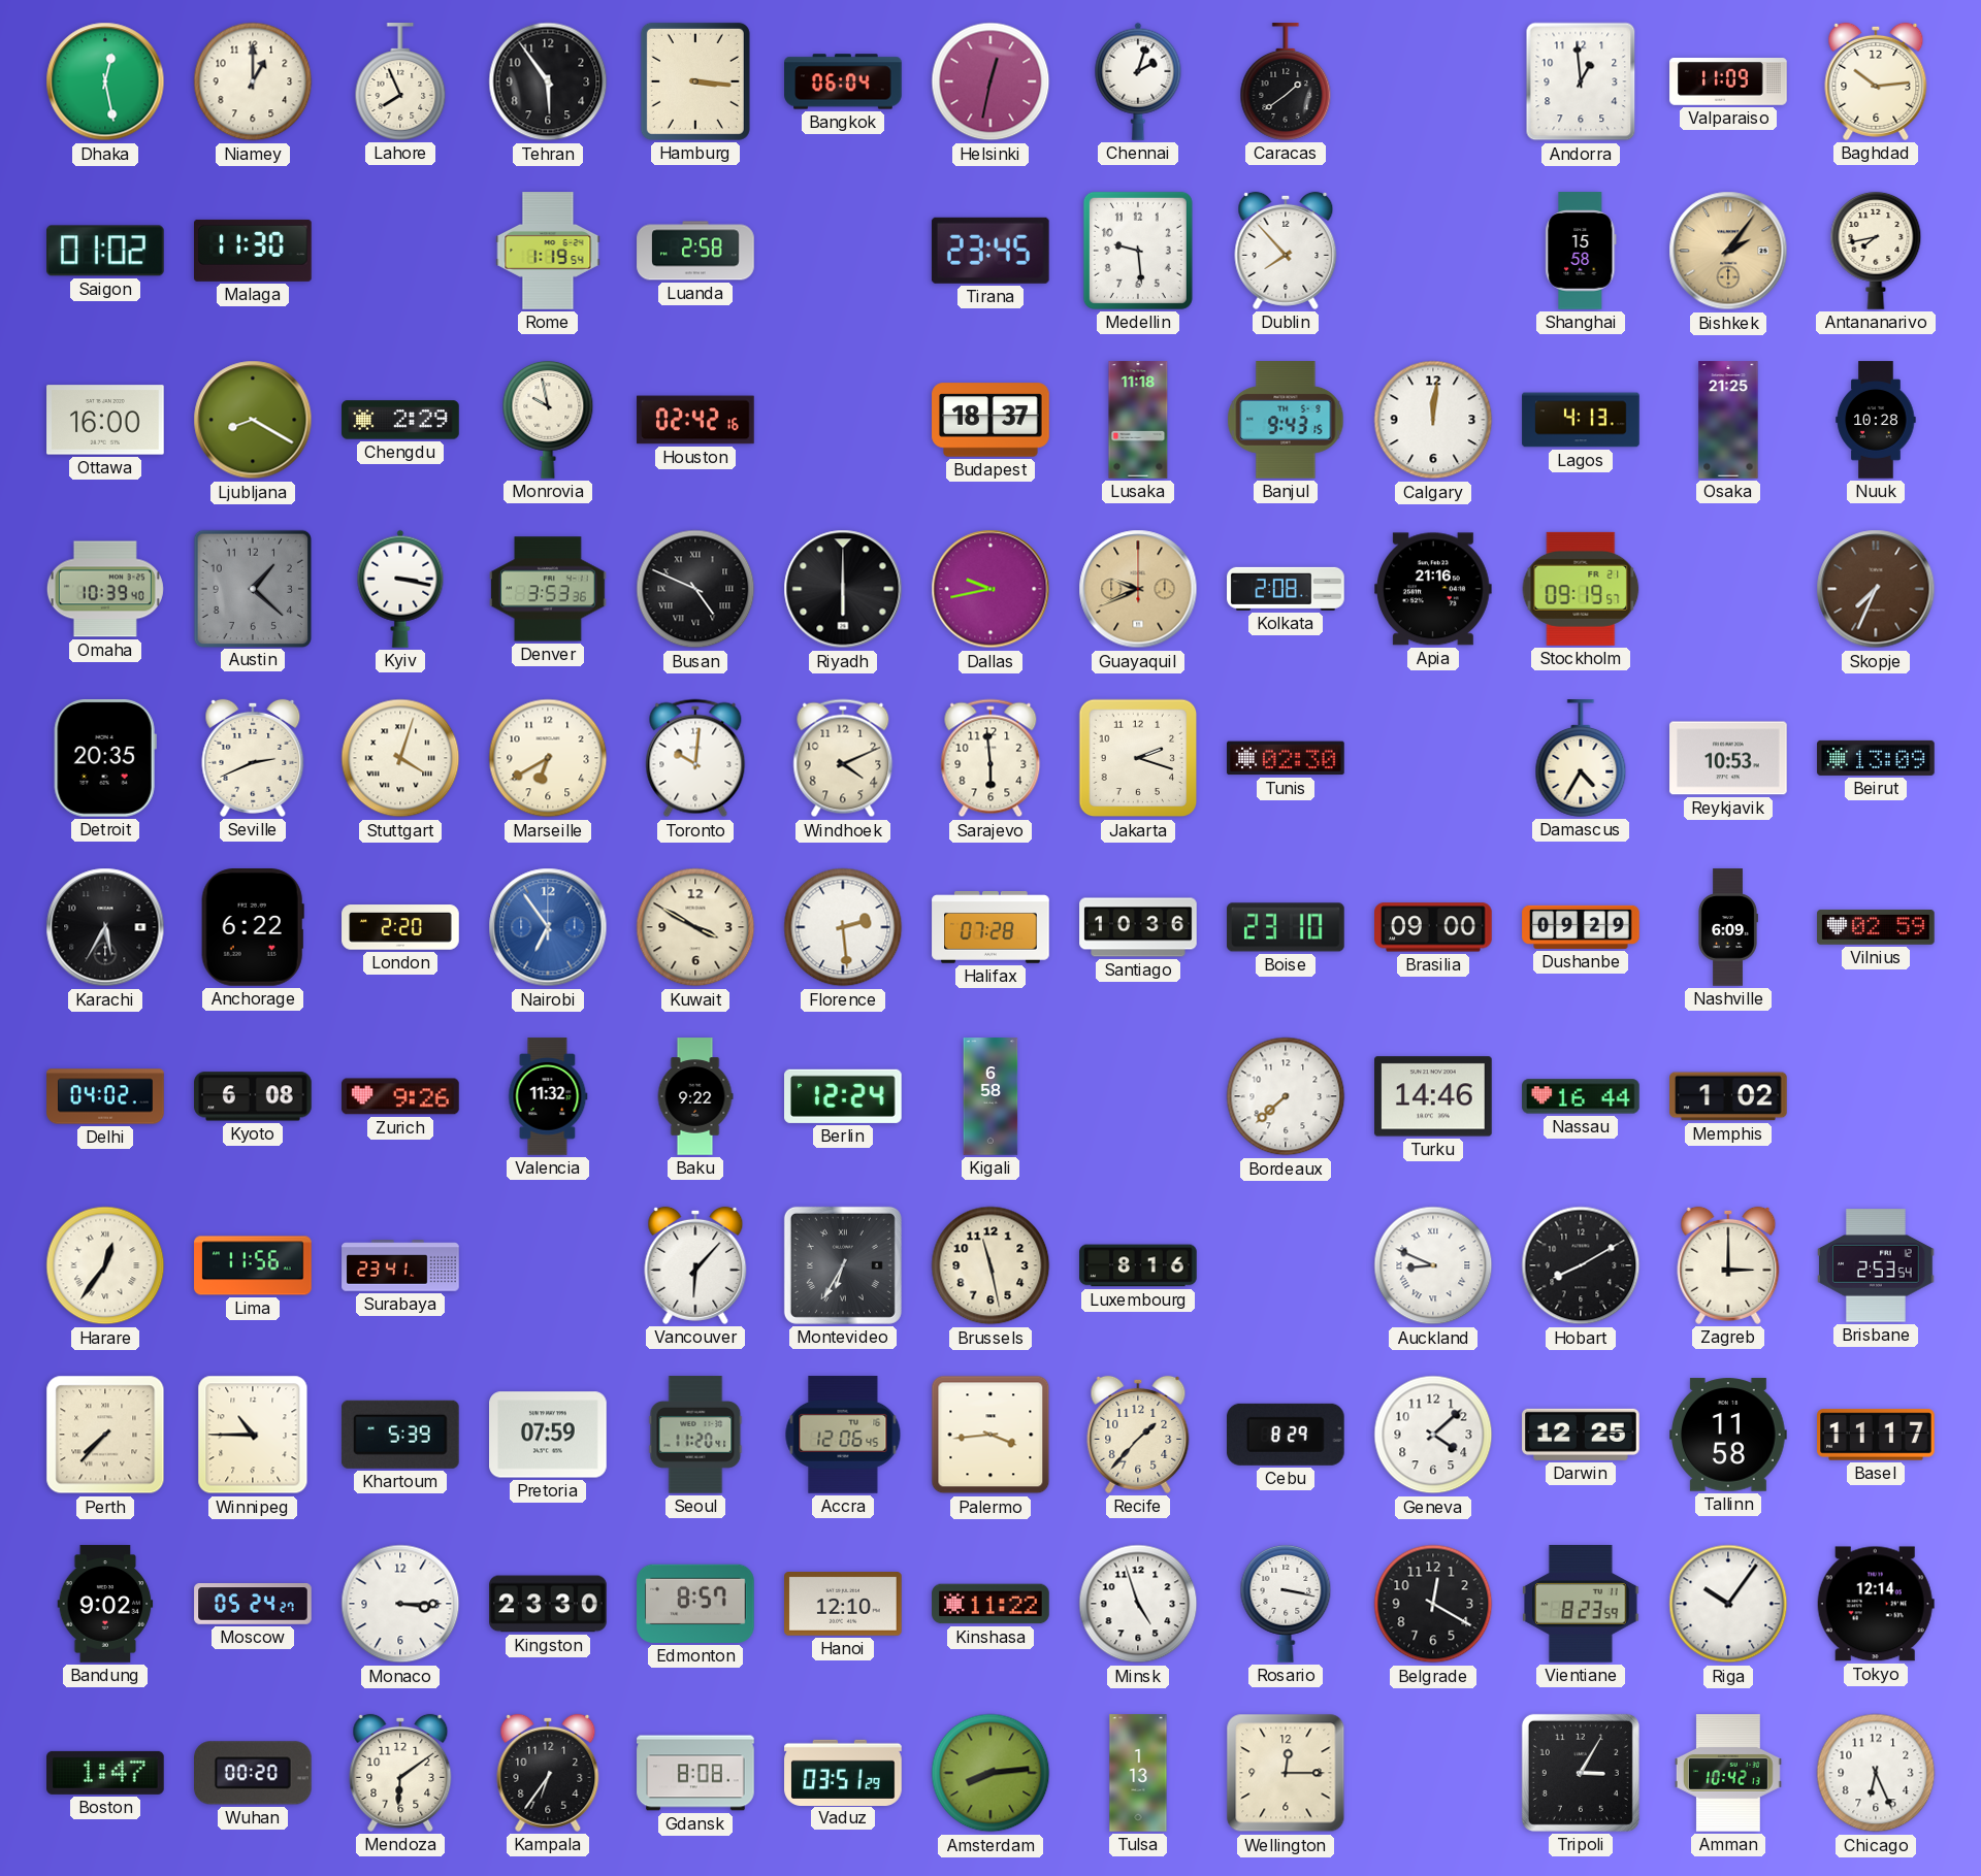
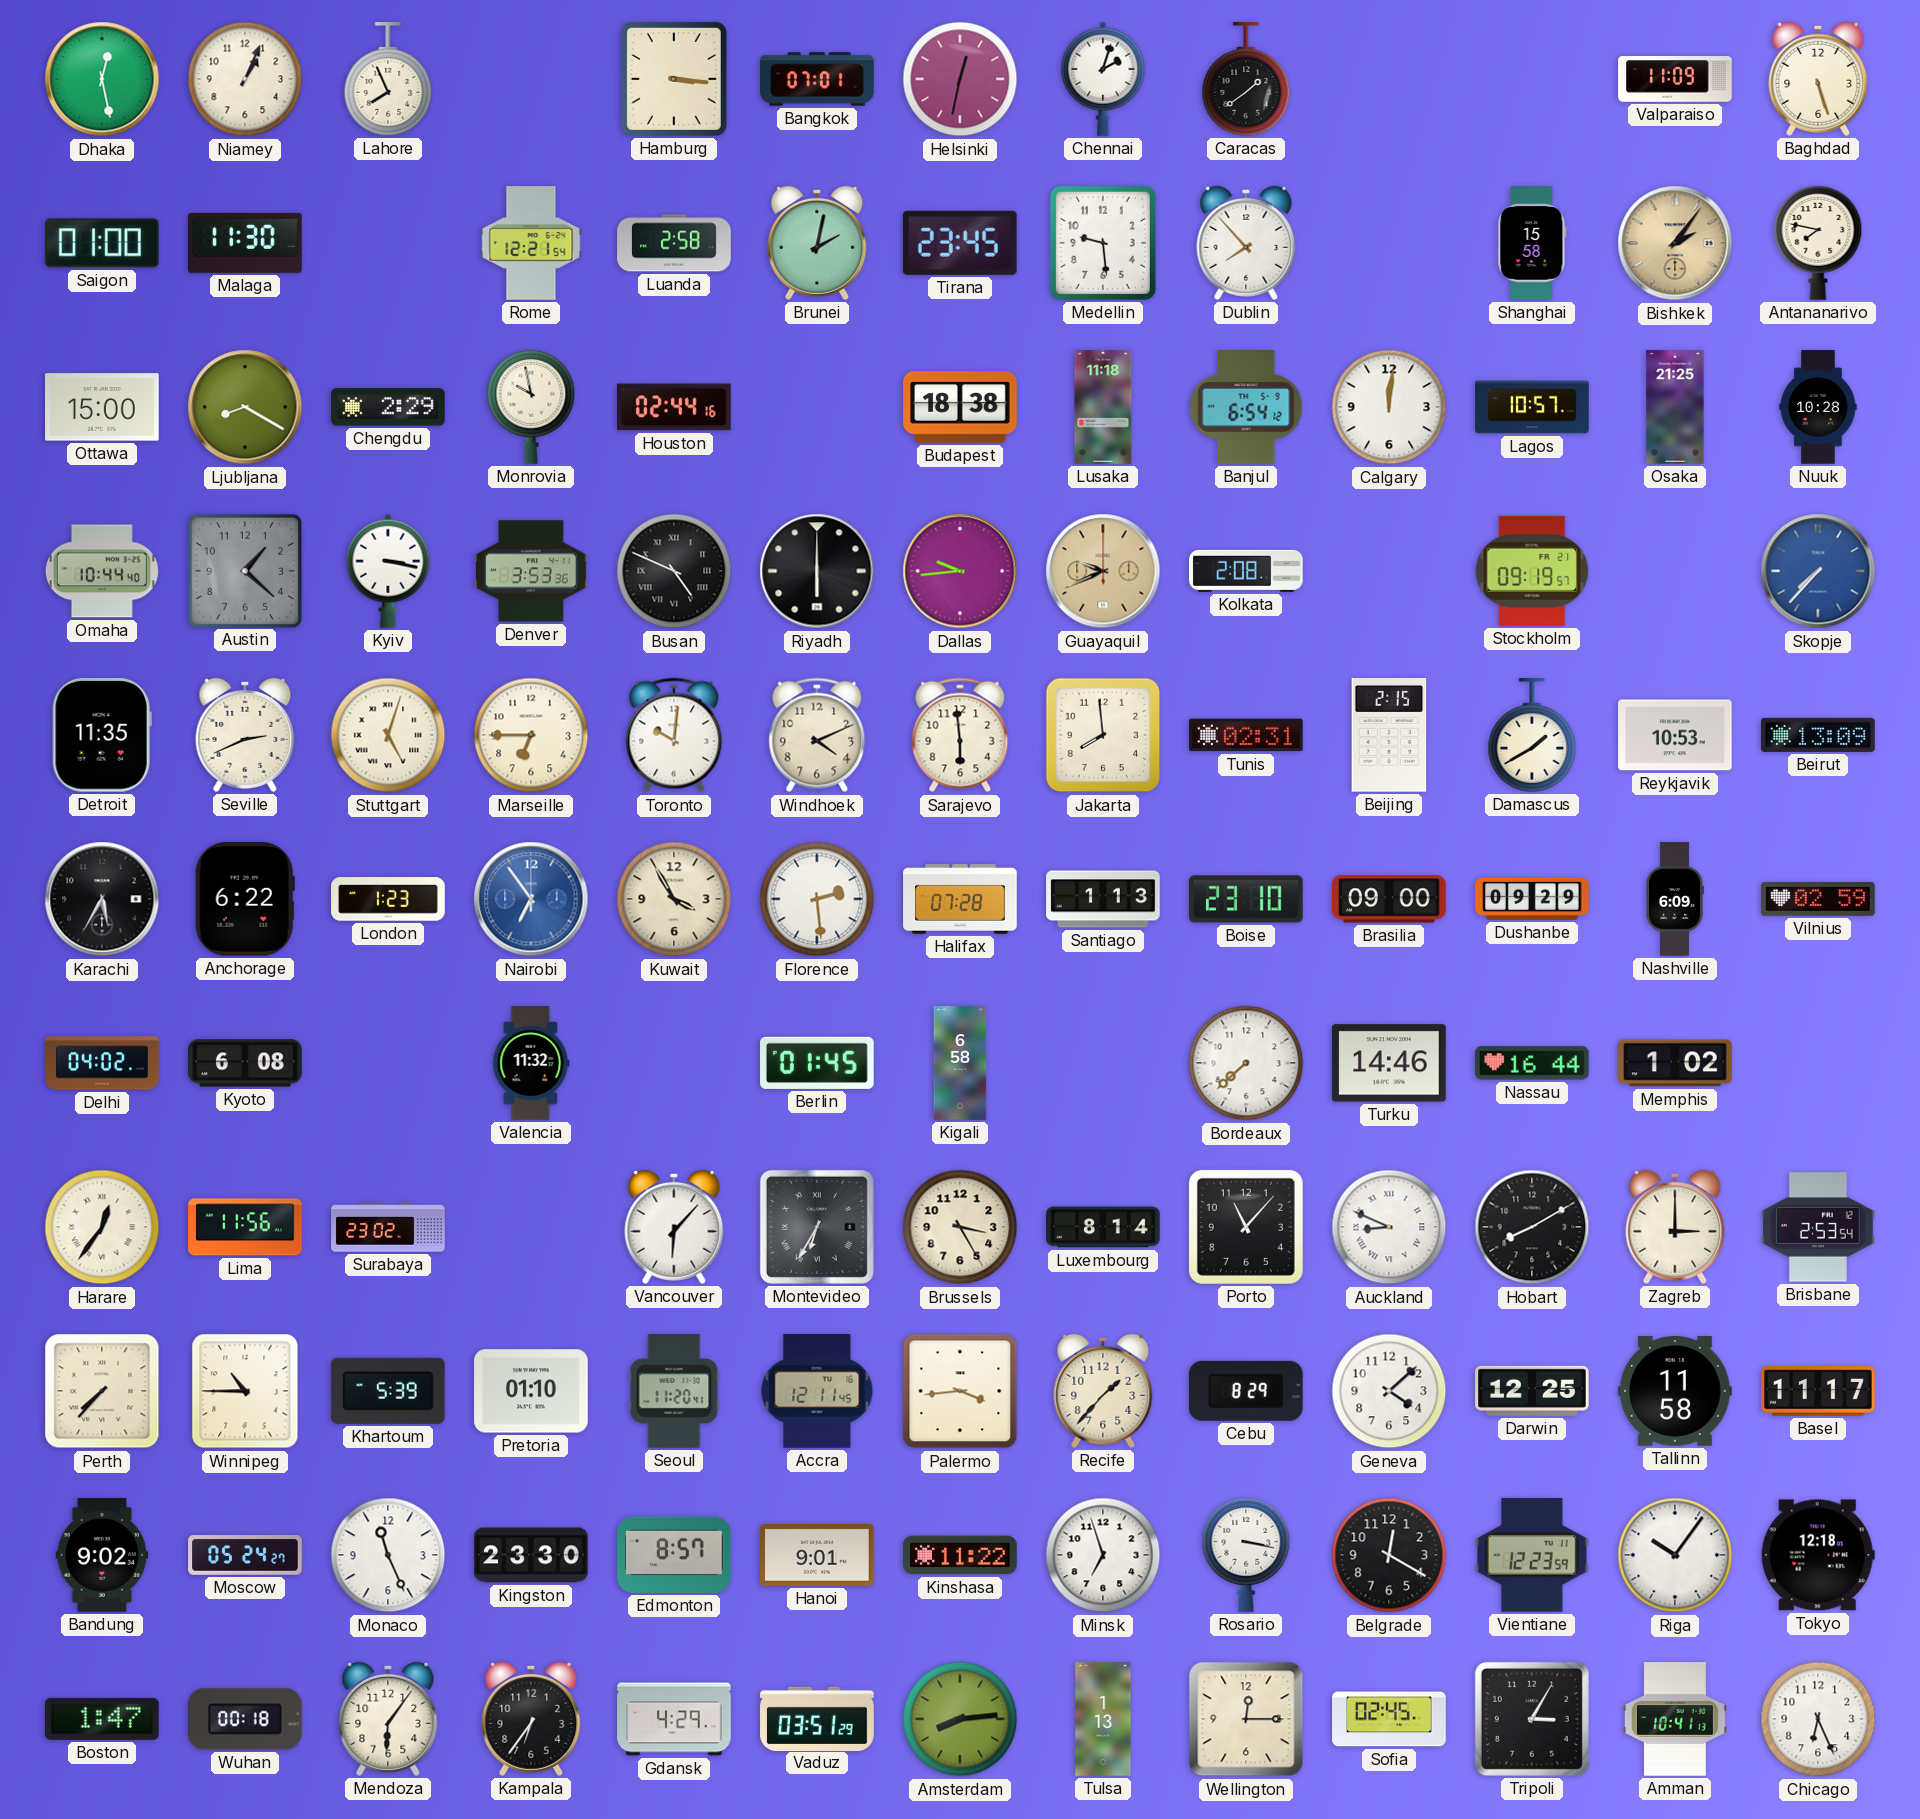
Niamey: 1:00 -> 1:04
Tehran: 5:54 -> none
Bangkok: 06:04 -> 07:01
Andorra: 12:59 -> none
Baghdad: 10:14 -> 5:27
Saigon: 01:02 -> 01:00
Rome: 1:19 -> 12:21
Brunei: none -> 2:02
Antananarivo: 7:43 -> 7:47
Ottawa: 16:00 -> 15:00
Houston: 02:42 -> 02:44
Budapest: 18:37 -> 18:38
Banjul: 9:43 -> 6:54
Lagos: 4:13 -> 10:57
Omaha: 10:39 -> 10:44
Dallas: 9:43 -> 9:44
Apia: 21:16 -> none
Skopje: 7:34 -> 7:37
Skopje dial: brown -> blue
Detroit: 20:35 -> 11:35
Stuttgart: 4:03 -> 5:03
Marseille: 6:40 -> 6:45
Jakarta: 2:18 -> 7:59
Tunis: 02:30 -> 02:31
Beijing: none -> 2:15
Damascus: 4:35 -> 1:40
London: 2:20 -> 1:23
Kuwait: 3:50 -> 3:55
Santiago: 10:36 -> 1:13
Zurich: 9:26 -> none
Baku: 9:22 -> none
Berlin: 12:24 -> 01:45
Surabaya: 23:41 -> 23:02
Brussels: 11:28 -> 3:25
Luxembourg: 8:16 -> 8:14
Porto: none -> 11:07
Pretoria: 07:59 -> 01:10
Accra: 12:06 -> 12:11
Monaco: 3:15 -> 11:26
Hanoi: 12:10 -> 9:01
Minsk: 4:57 -> 6:57
Vientiane: 8:23 -> 12:23
Tokyo: 12:14 -> 12:18
Wuhan: 00:20 -> 00:18
Mendoza: 6:09 -> 6:06
Gdansk: 8:08 -> 4:29
Sofia: none -> 02:45
Amman: 10:42 -> 10:41
